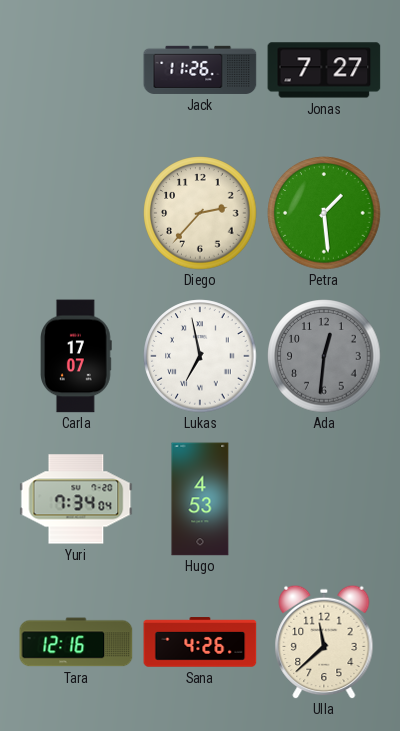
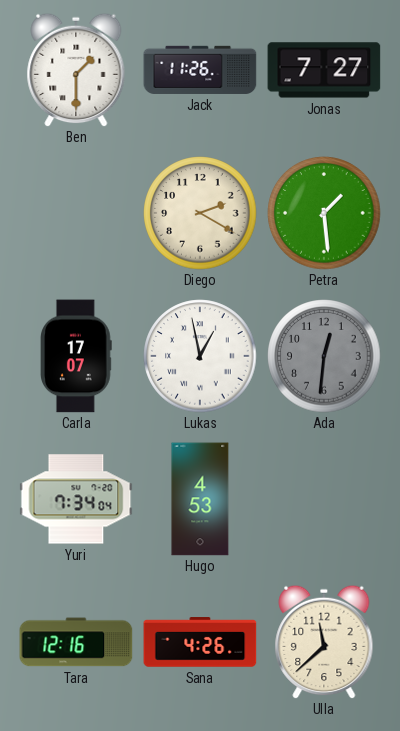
Ben: none -> 1:30
Diego: 2:37 -> 2:20
Lukas: 6:58 -> 12:58
